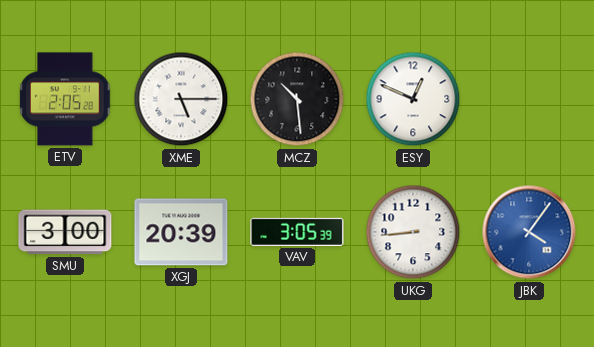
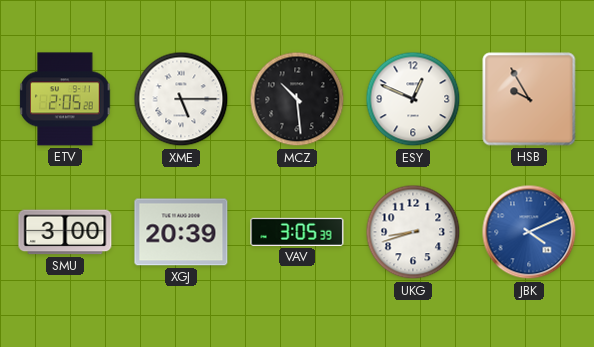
HSB: none -> 9:55
UKG: 8:44 -> 8:42
JBK: 4:06 -> 4:11
